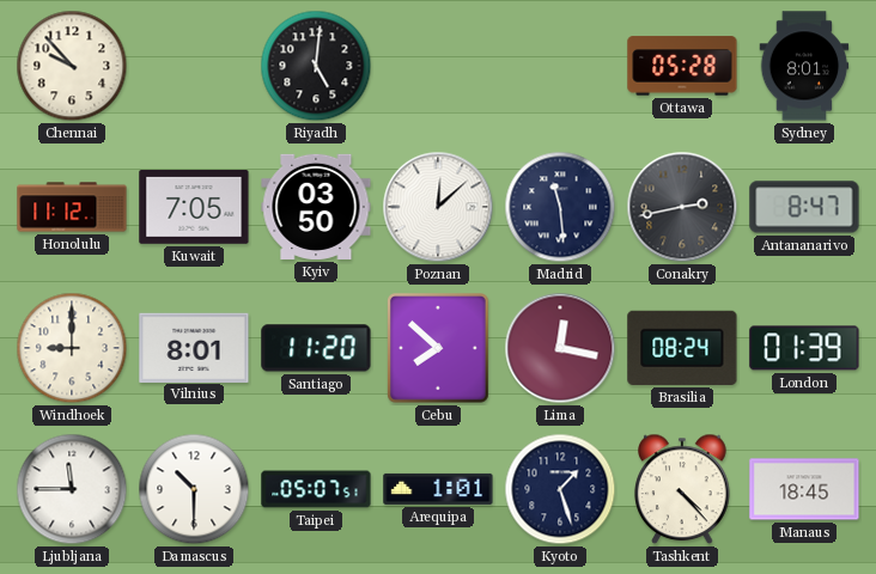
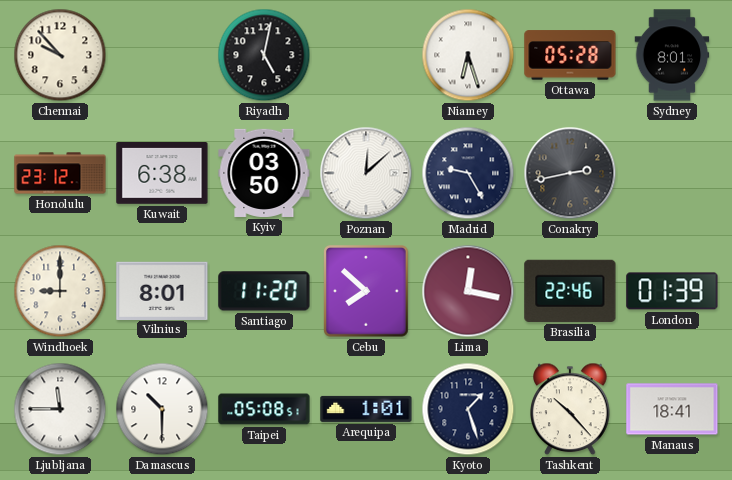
Riyadh: 5:01 -> 5:02
Niamey: none -> 6:27
Honolulu: 11:12 -> 23:12
Kuwait: 7:05 -> 6:38
Madrid: 11:29 -> 9:25
Antananarivo: 8:47 -> none
Brasilia: 08:24 -> 22:46
Taipei: 05:07 -> 05:08
Tashkent: 4:23 -> 10:23
Manaus: 18:45 -> 18:41
